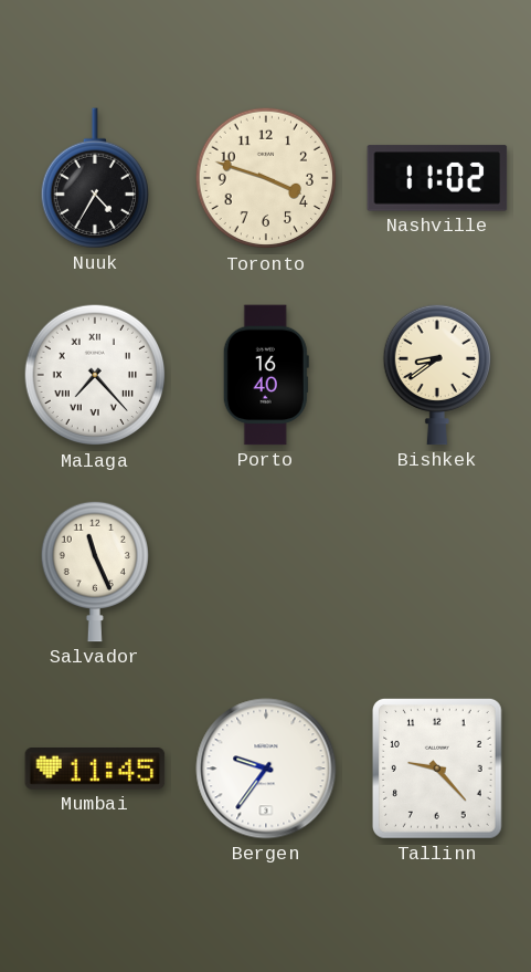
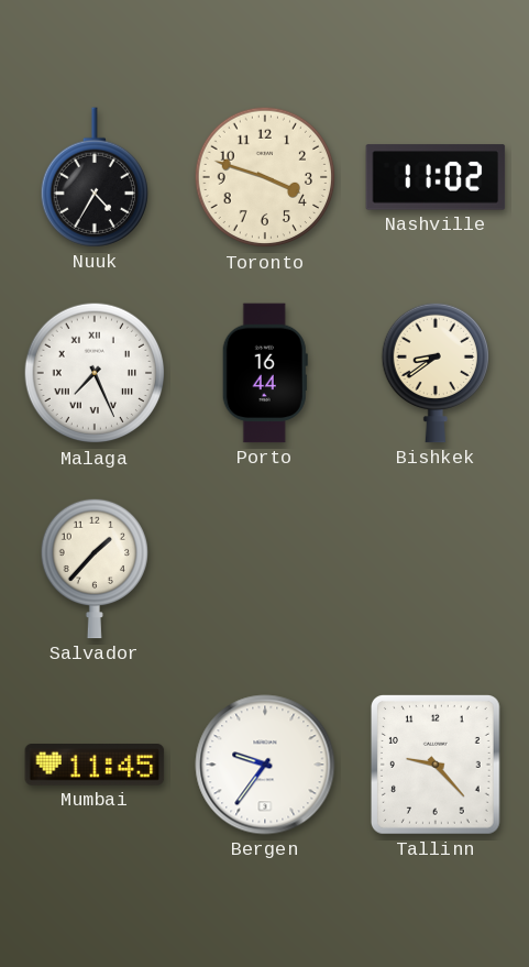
Malaga: 7:23 -> 7:26
Porto: 16:40 -> 16:44
Salvador: 11:26 -> 1:37
